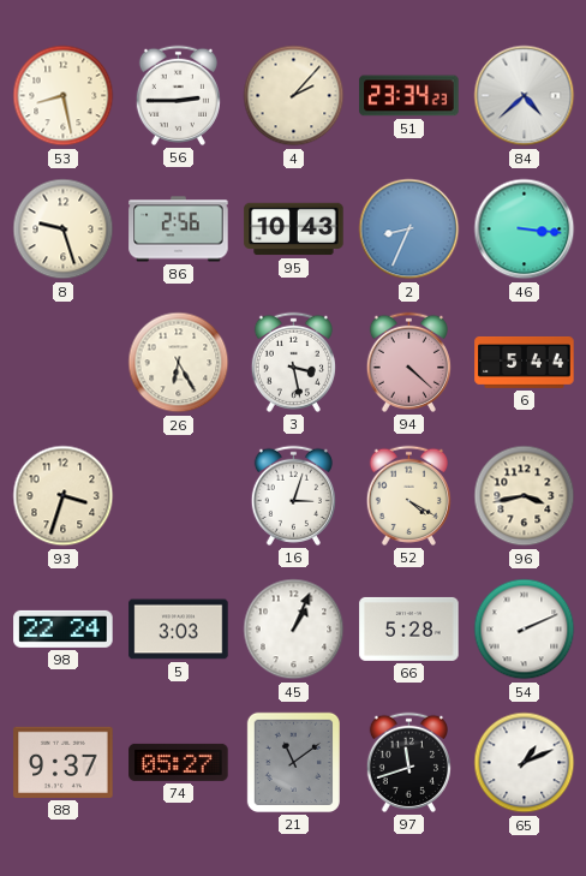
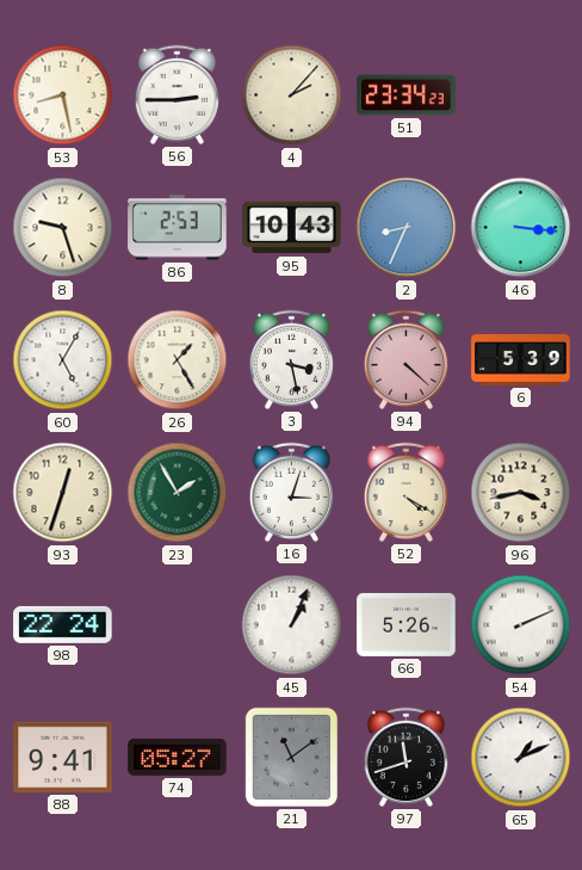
84: 4:38 -> none
86: 2:56 -> 2:53
60: none -> 5:05
26: 6:25 -> 1:25
6: 5:44 -> 5:39
93: 3:33 -> 12:33
23: none -> 1:55
5: 3:03 -> none
66: 5:28 -> 5:26
88: 9:37 -> 9:41
